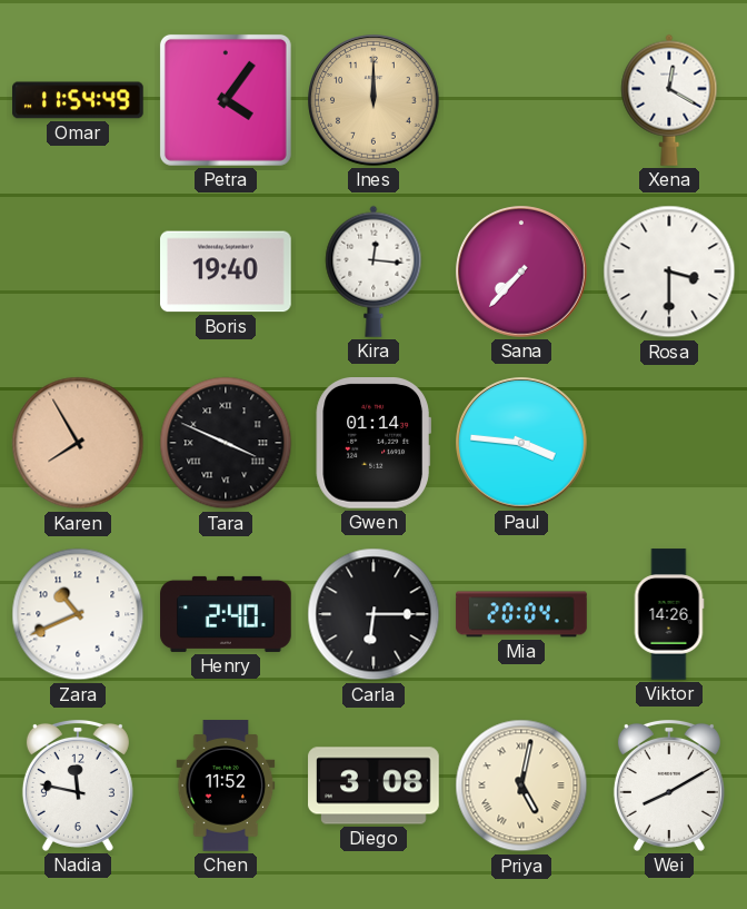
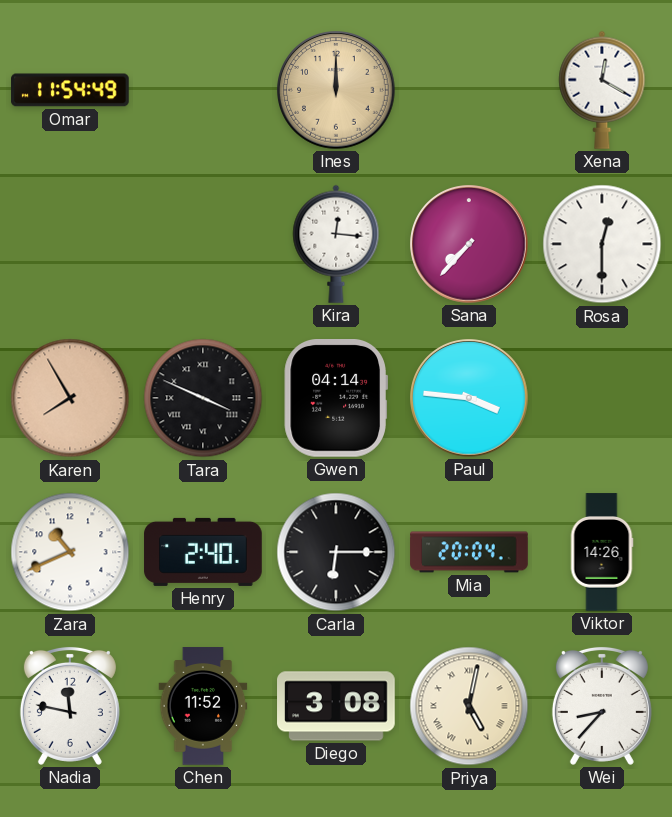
Petra: 4:06 -> none
Boris: 19:40 -> none
Rosa: 3:30 -> 12:30
Gwen: 01:14 -> 04:14
Wei: 8:10 -> 8:37
